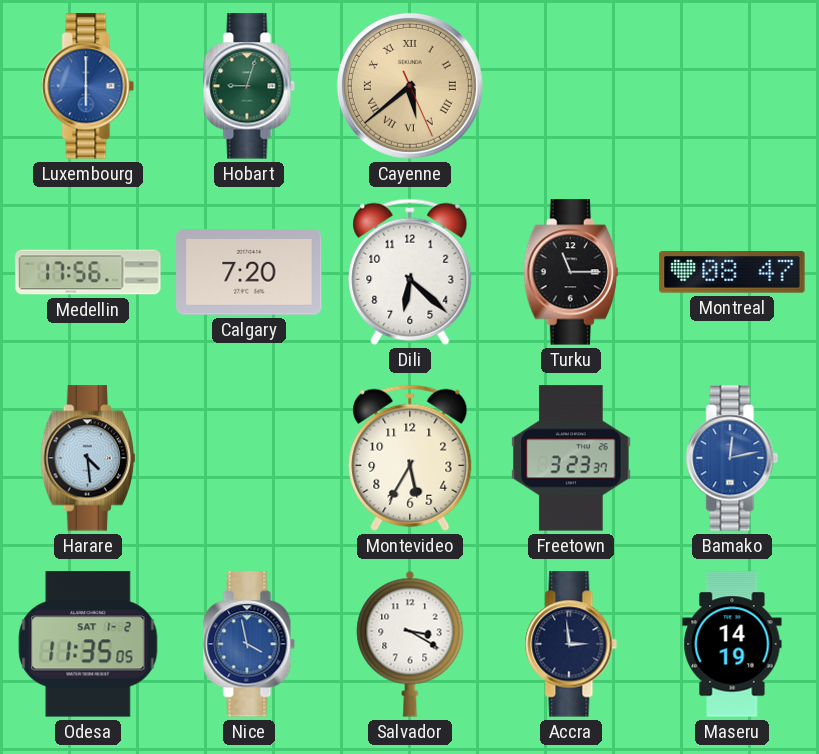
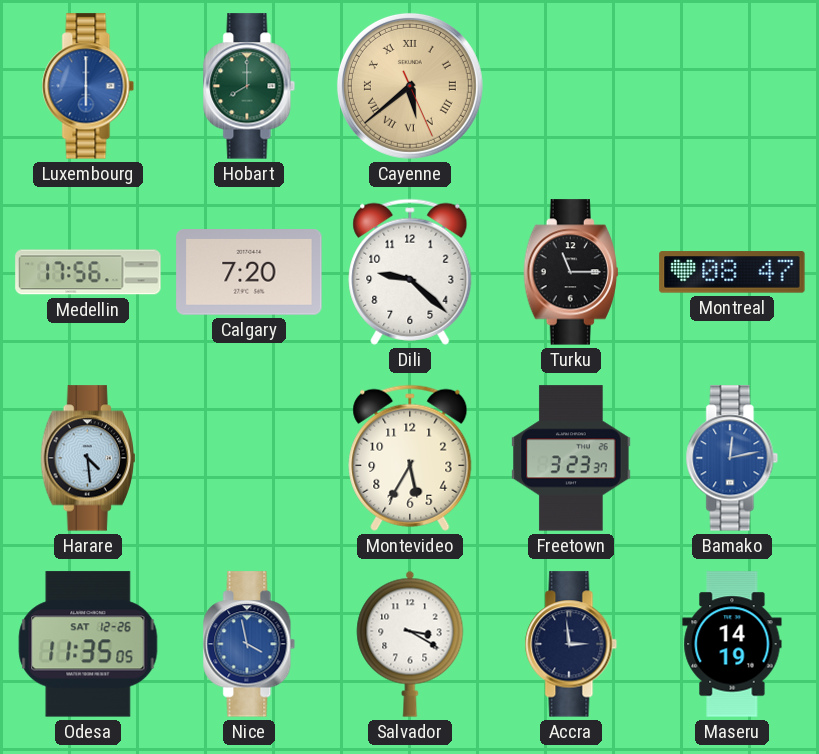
Hobart: 9:03 -> 8:00
Dili: 6:22 -> 9:22
Odesa date: SAT 1-2 -> SAT 12-26
